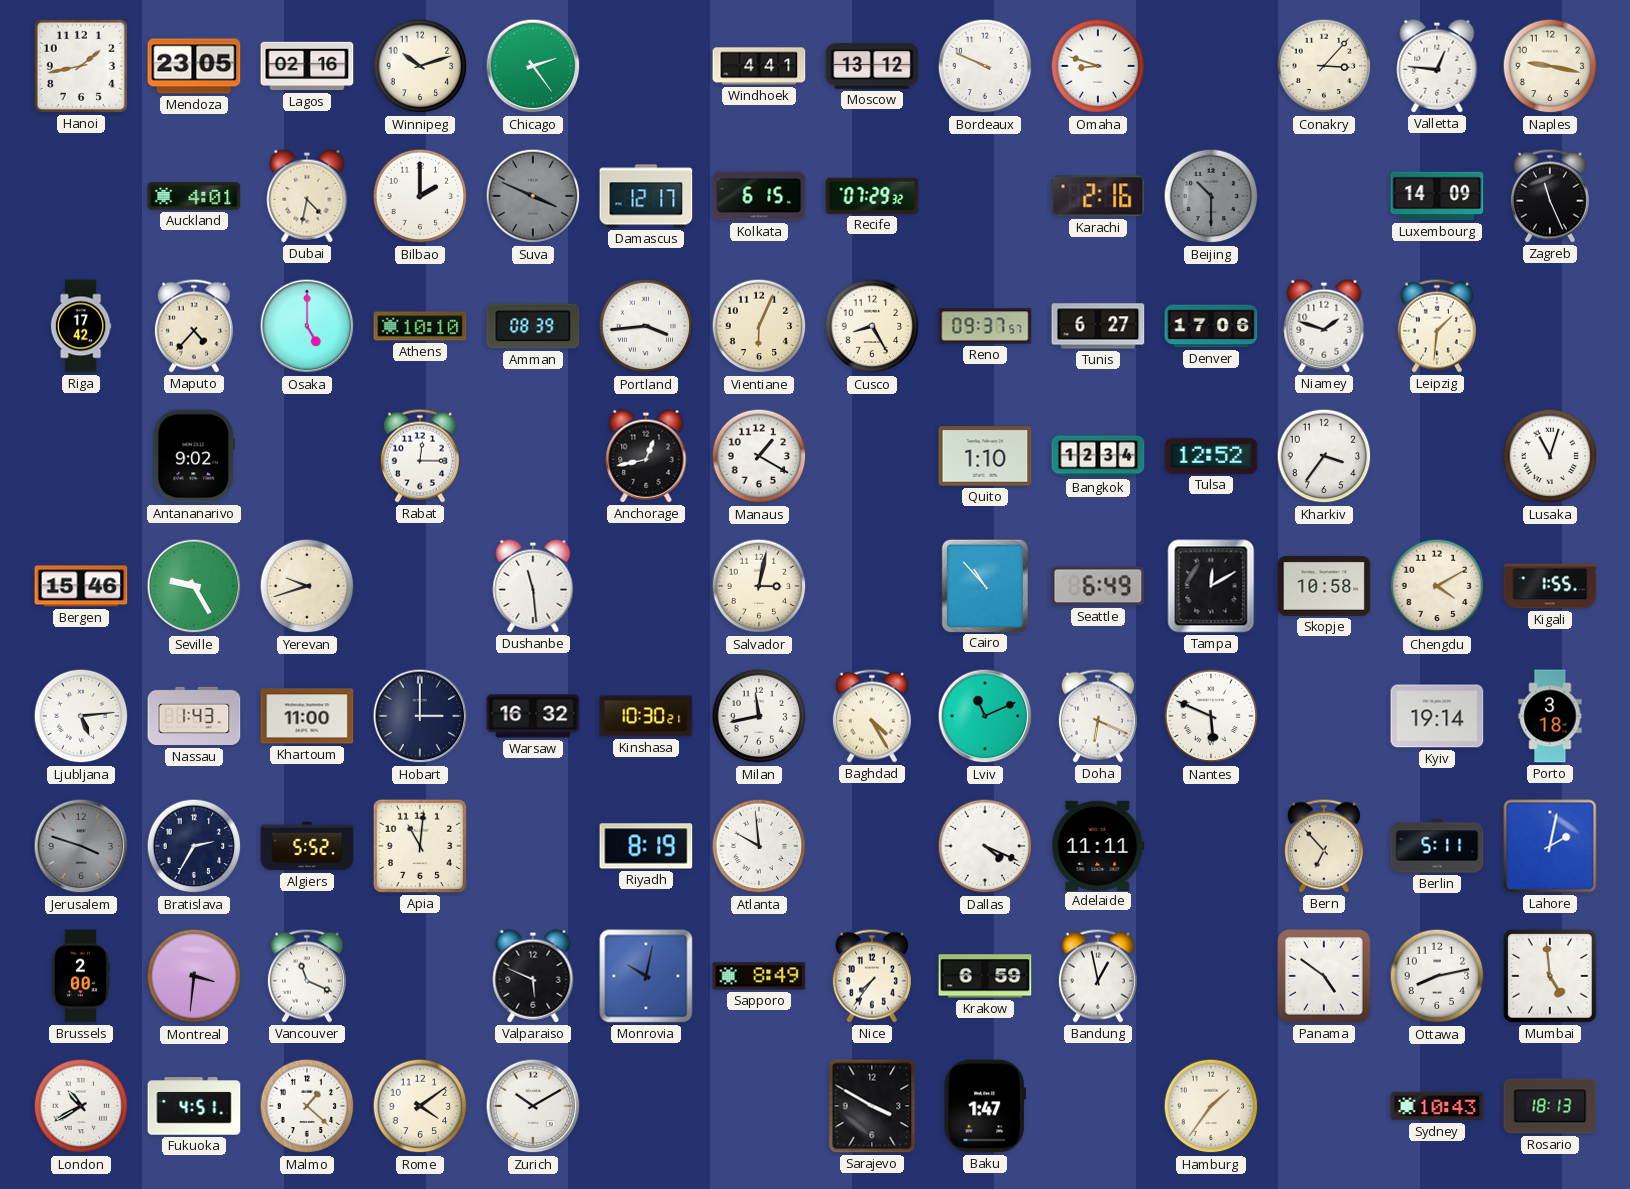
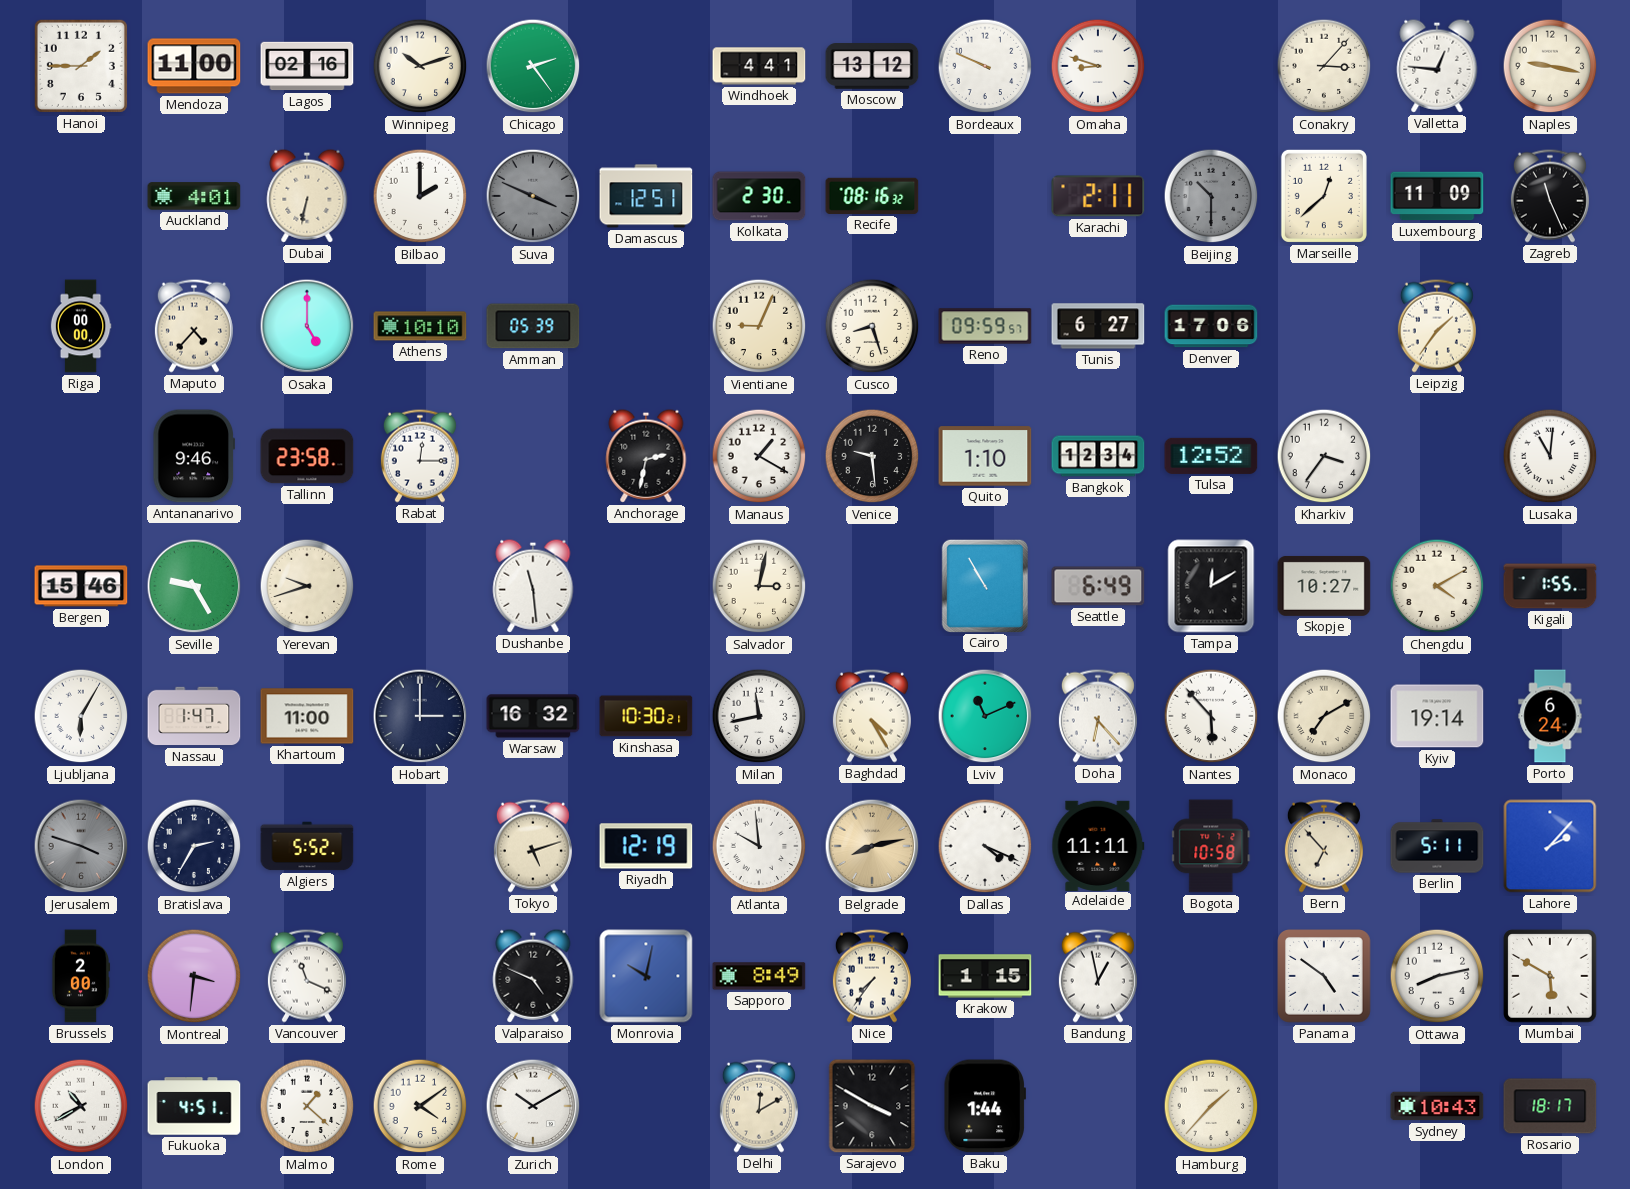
Hanoi: 1:43 -> 1:45
Mendoza: 23:05 -> 11:00
Dubai: 4:32 -> 6:32
Damascus: 12:17 -> 12:51
Kolkata: 6:15 -> 2:30
Recife: 07:29 -> 08:16
Karachi: 2:16 -> 2:11
Marseille: none -> 12:38
Luxembourg: 14:09 -> 11:09
Riga: 17:42 -> 00:00
Amman: 08:39 -> 05:39
Portland: 3:44 -> none
Vientiane: 6:04 -> 9:04
Cusco: 8:25 -> 8:27
Reno: 09:37 -> 09:59
Niamey: 1:48 -> none
Leipzig: 1:31 -> 1:36
Antananarivo: 9:02 -> 9:46
Tallinn: none -> 23:58
Anchorage: 12:43 -> 2:32
Venice: none -> 9:29
Lusaka: 11:03 -> 11:01
Cairo: 10:53 -> 10:55
Skopje: 10:58 -> 10:27
Ljubljana: 5:14 -> 6:05
Nassau: 1:43 -> 1:47
Doha: 6:19 -> 6:23
Nantes: 5:49 -> 5:53
Monaco: none -> 7:10
Porto: 3:18 -> 6:24
Apia: 11:01 -> none
Tokyo: none -> 5:12
Riyadh: 8:19 -> 12:19
Belgrade: none -> 8:13
Bogota: none -> 10:58
Lahore: 2:02 -> 2:07
Valparaiso: 5:49 -> 4:49
Krakow: 6:59 -> 1:15
Mumbai: 4:59 -> 5:50
Delhi: none -> 12:10
Baku: 1:47 -> 1:44
Hamburg: 1:36 -> 1:37
Rosario: 18:13 -> 18:17
